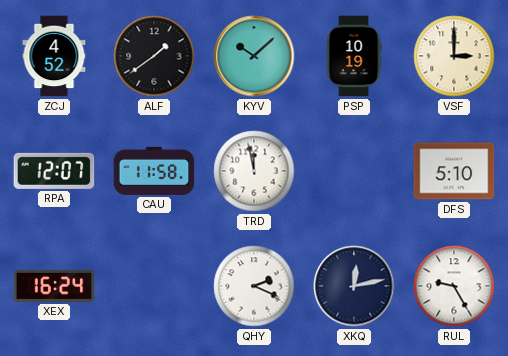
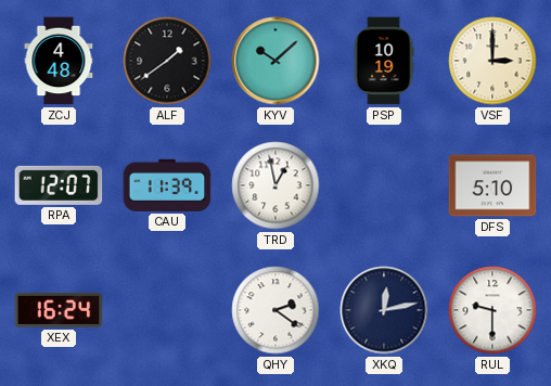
ZCJ: 4:52 -> 4:48
CAU: 11:58 -> 11:39
TRD: 11:58 -> 12:58
QHY: 2:19 -> 2:21
RUL: 9:25 -> 9:30
